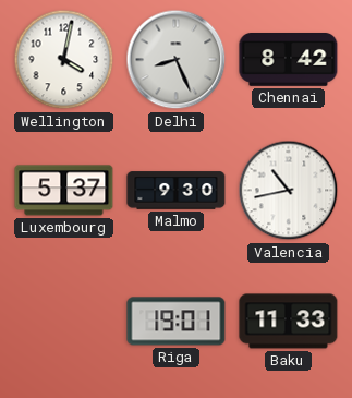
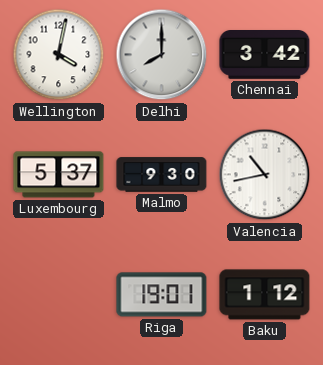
Delhi: 8:26 -> 8:00
Chennai: 8:42 -> 3:42
Baku: 11:33 -> 1:12
